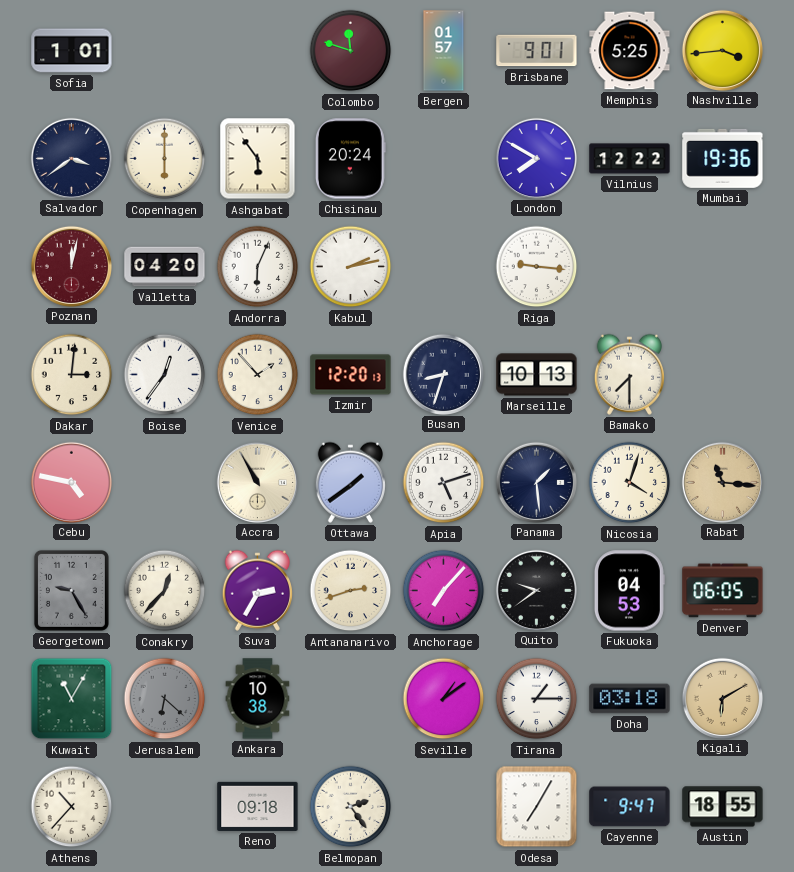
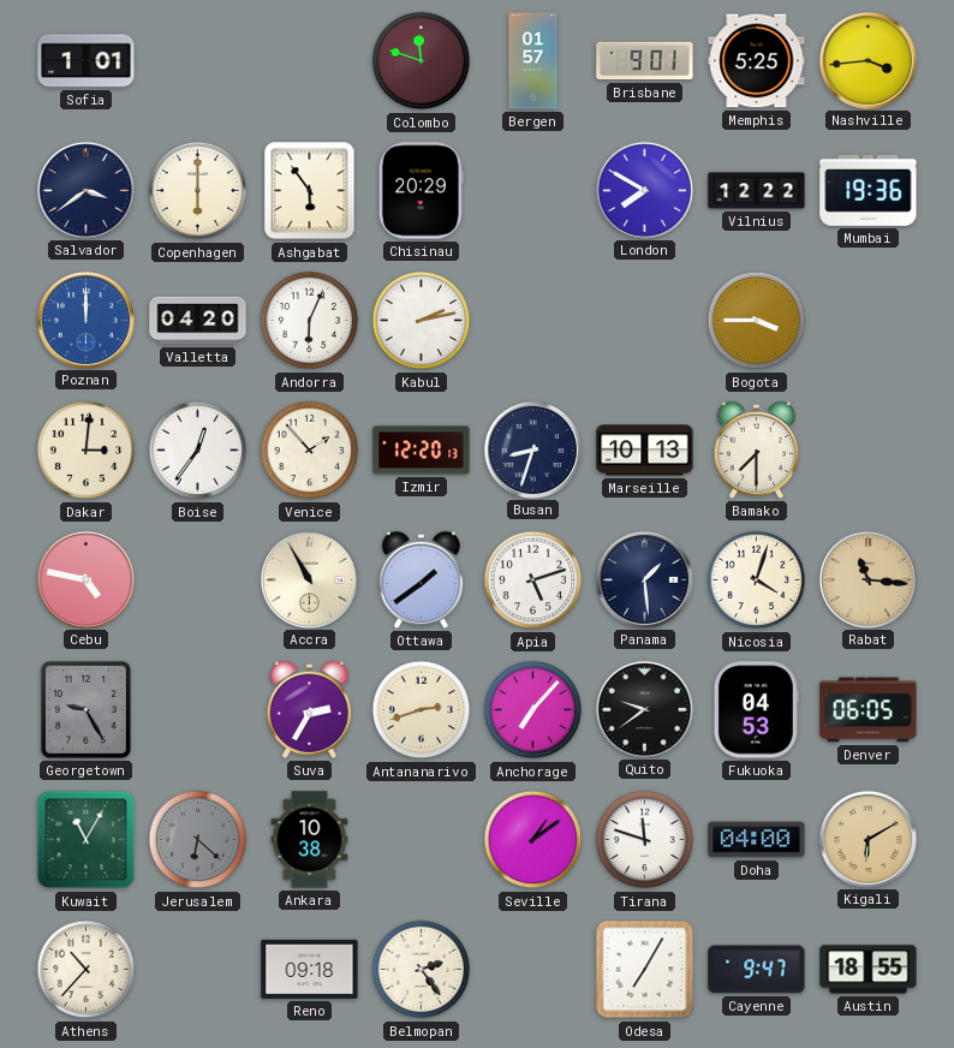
Chisinau: 20:24 -> 20:29
Poznan: 12:02 -> 12:00
Poznan dial: burgundy -> blue
Riga: 9:16 -> none
Bogota: none -> 3:45
Conakry: 12:37 -> none
Tirana: 1:15 -> 11:48
Doha: 03:18 -> 04:00
